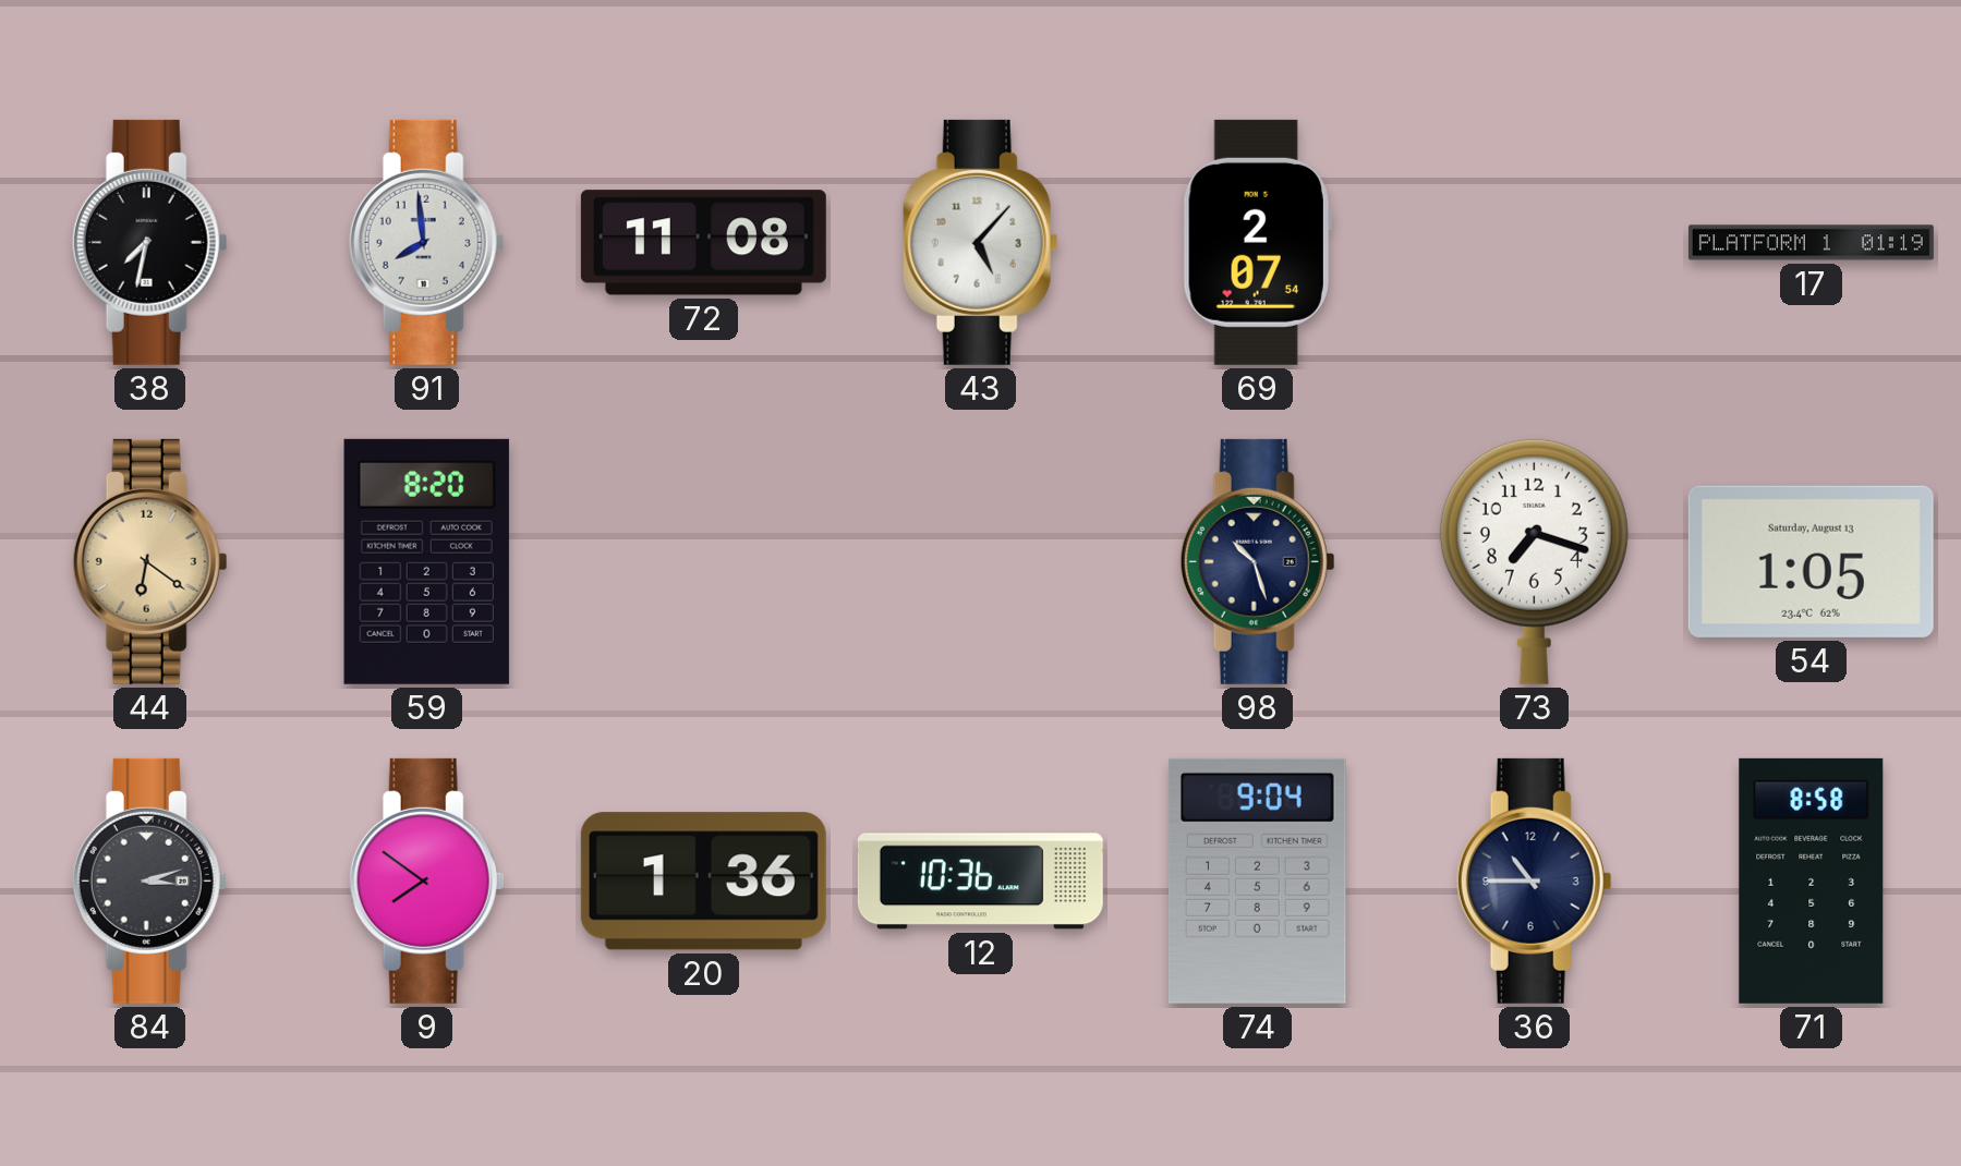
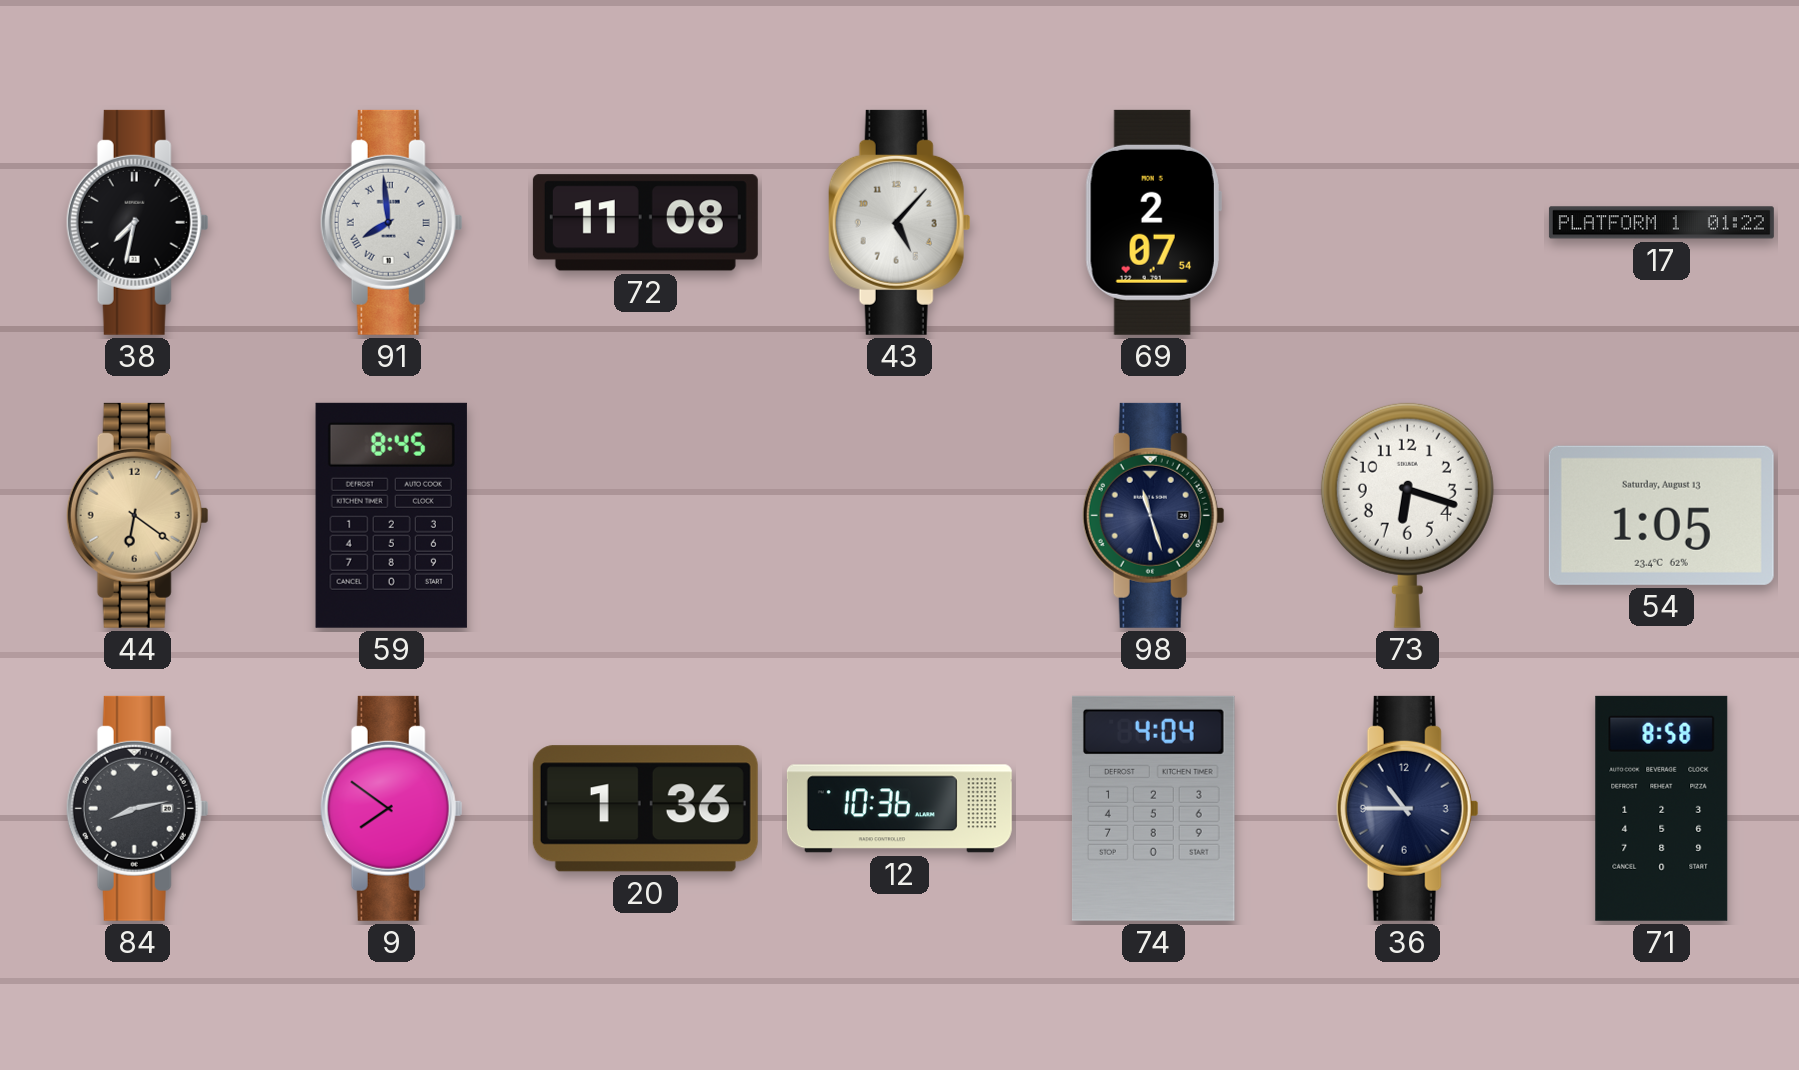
91 numerals: Arabic -> Roman
17: 01:19 -> 01:22
59: 8:20 -> 8:45
98: 10:27 -> 11:27
73: 7:18 -> 6:18
84: 3:12 -> 8:13
74: 9:04 -> 4:04
